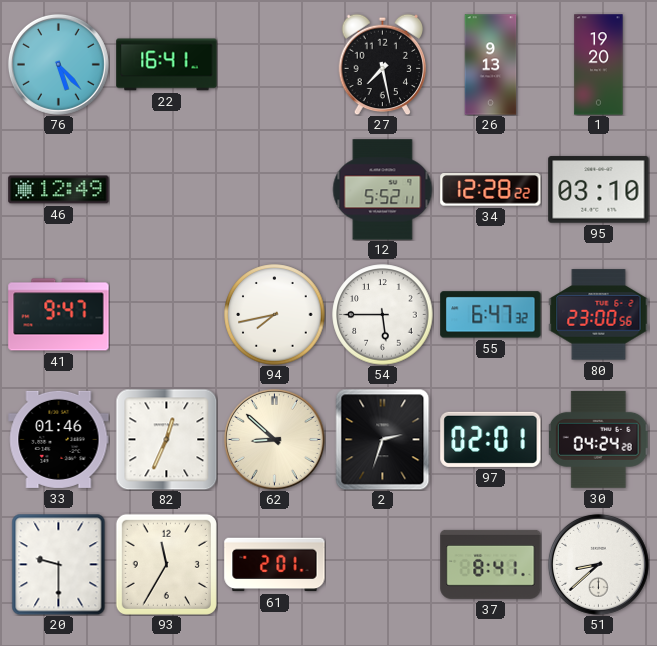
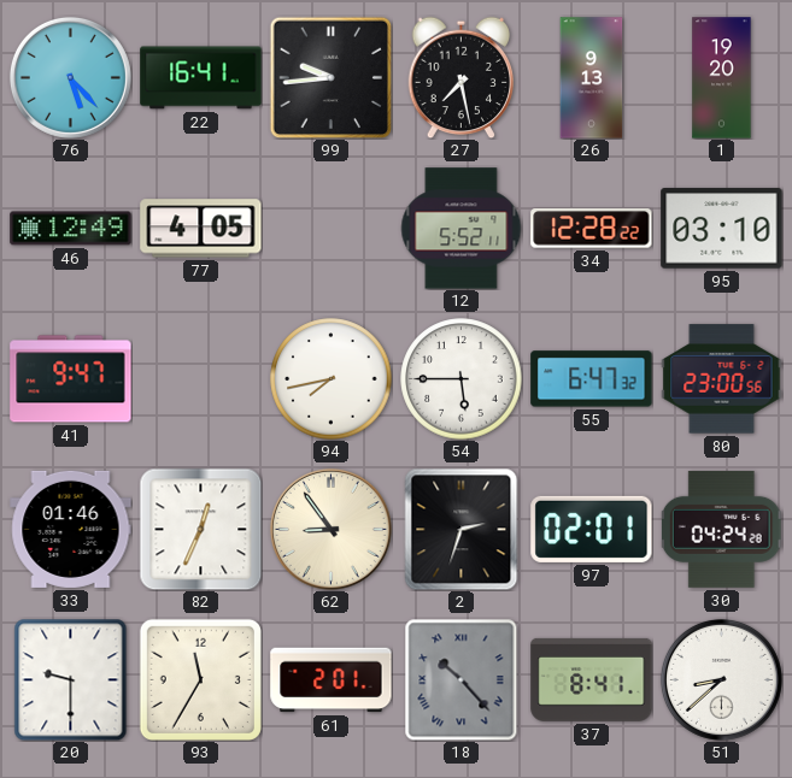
99: none -> 9:44
77: none -> 4:05
62: 8:52 -> 8:54
18: none -> 10:23
